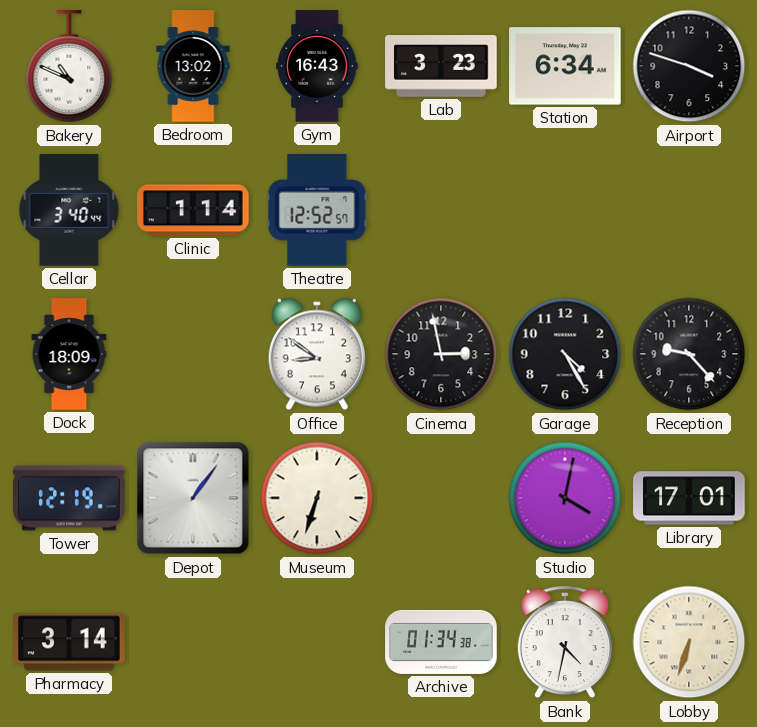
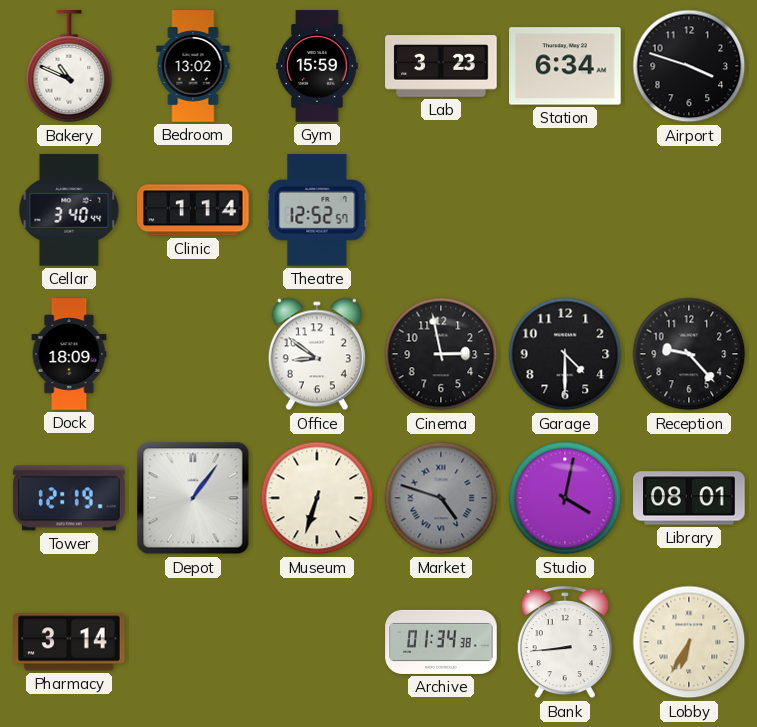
Gym: 16:43 -> 15:59
Garage: 4:25 -> 4:30
Market: none -> 4:48
Library: 17:01 -> 08:01
Bank: 4:32 -> 8:44
Lobby: 6:33 -> 6:35
